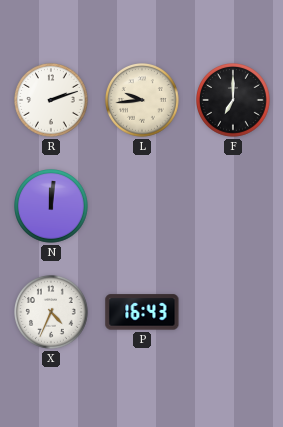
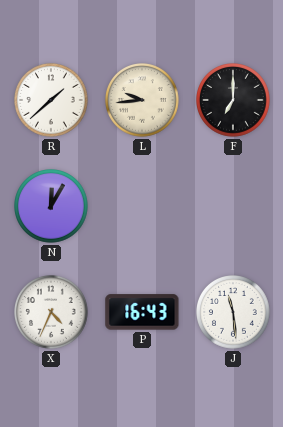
R: 2:12 -> 1:38
N: 12:01 -> 12:05
J: none -> 11:29
